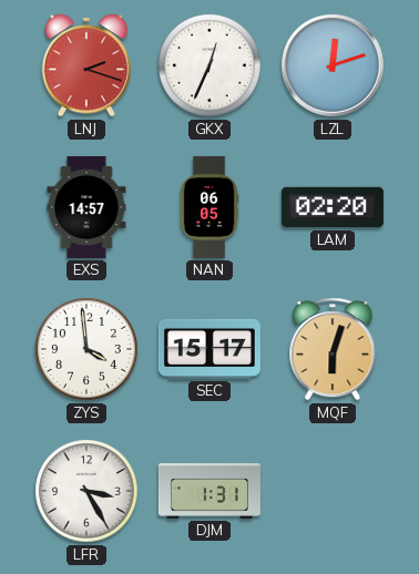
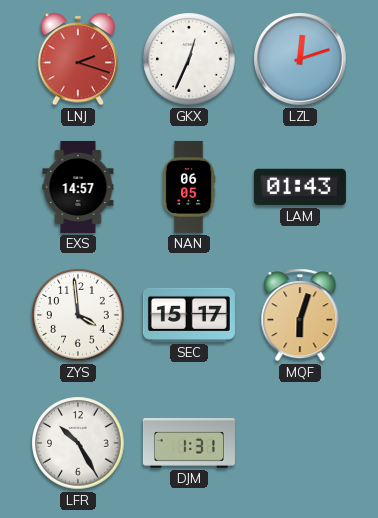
LAM: 02:20 -> 01:43
LFR: 3:25 -> 10:25
